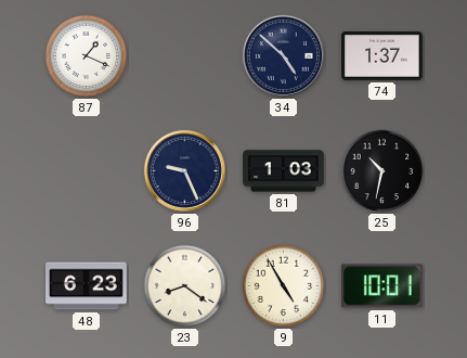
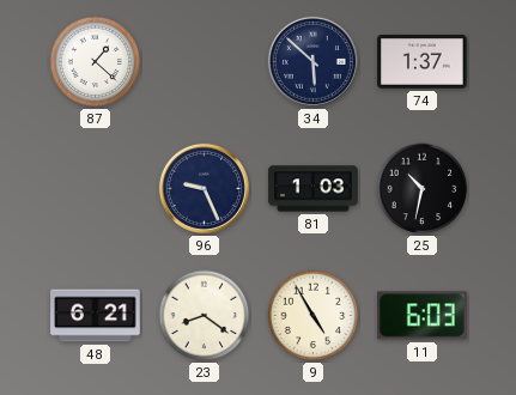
87: 1:19 -> 1:22
34: 4:52 -> 5:52
48: 6:23 -> 6:21
11: 10:01 -> 6:03
